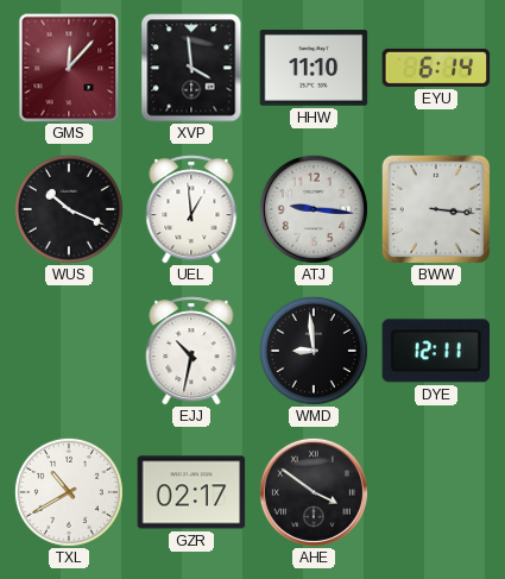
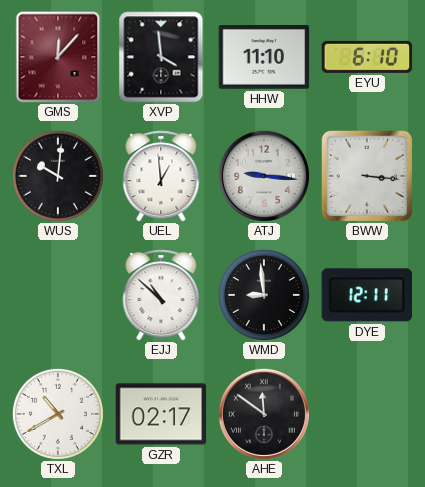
EYU: 6:14 -> 6:10
WUS: 10:19 -> 10:01
EJJ: 10:32 -> 10:52
AHE: 3:51 -> 11:51
